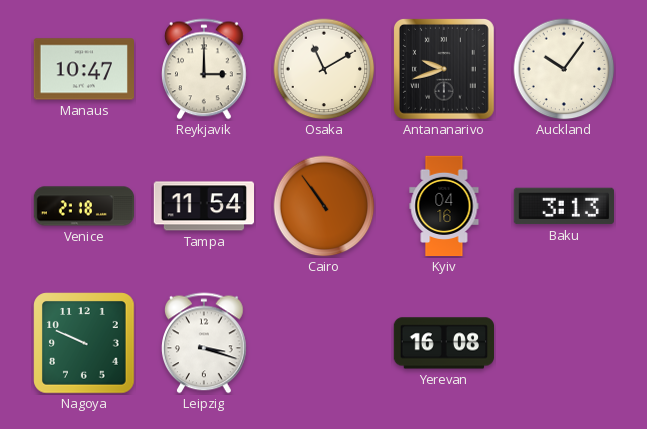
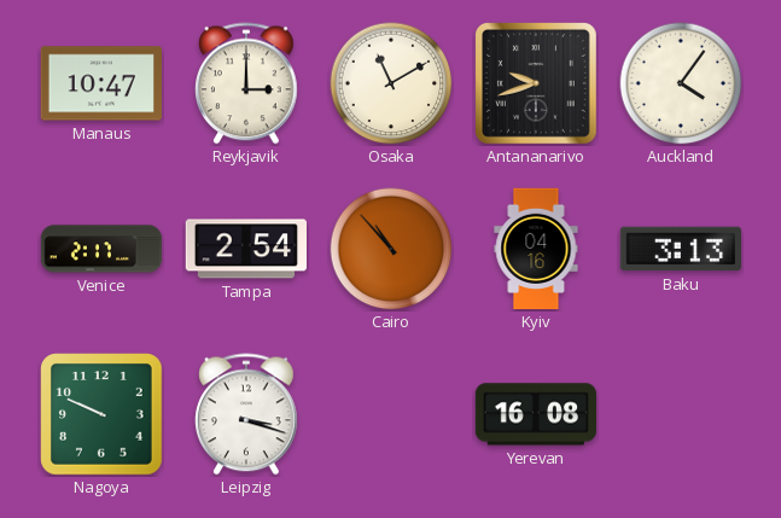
Auckland: 10:06 -> 4:06
Venice: 2:18 -> 2:17
Tampa: 11:54 -> 2:54
Cairo: 10:54 -> 10:53
